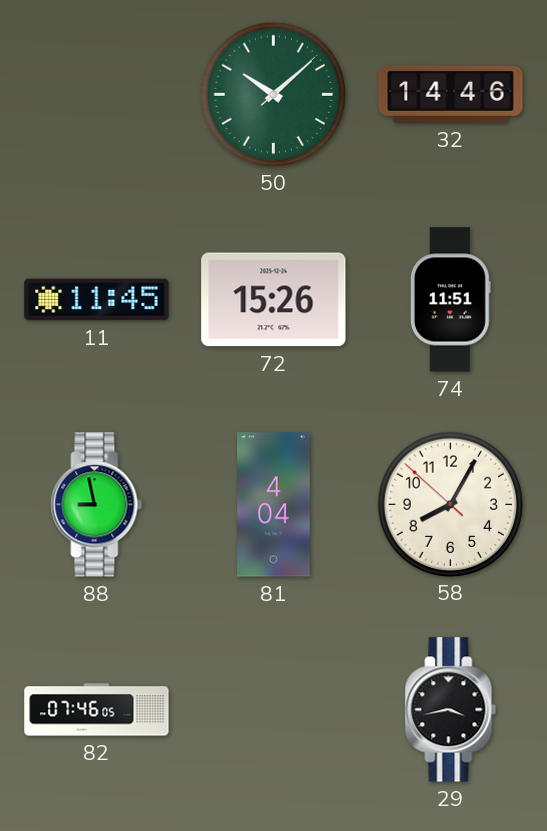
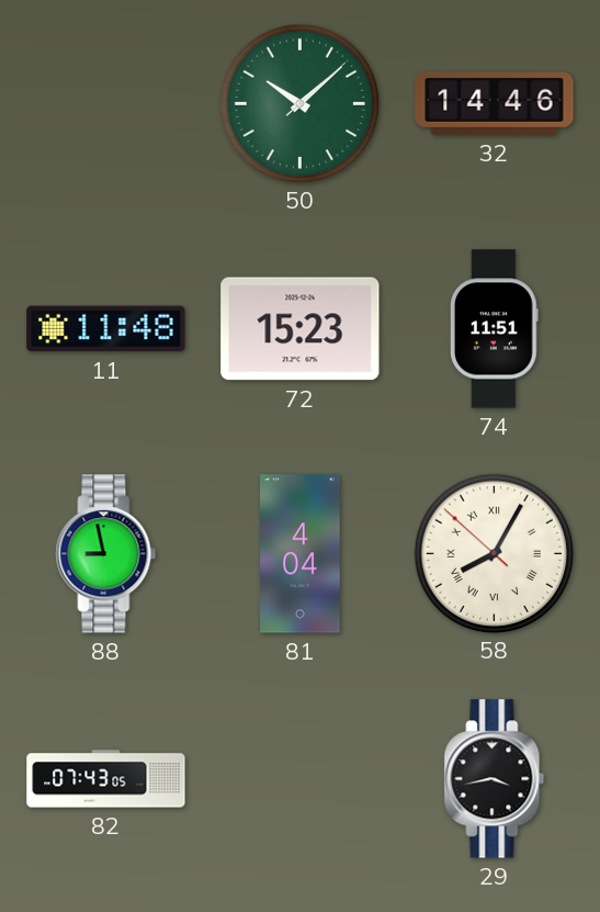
11: 11:45 -> 11:48
72: 15:26 -> 15:23
58 numerals: Arabic -> Roman
82: 07:46 -> 07:43
